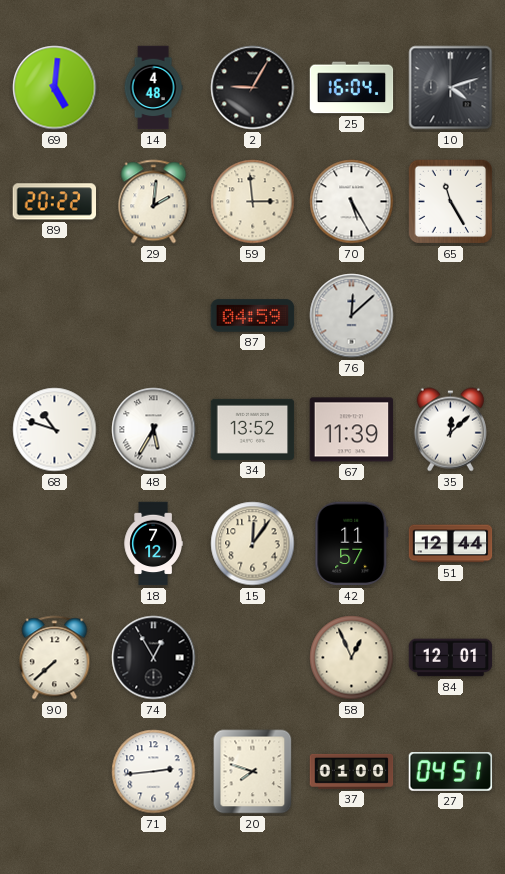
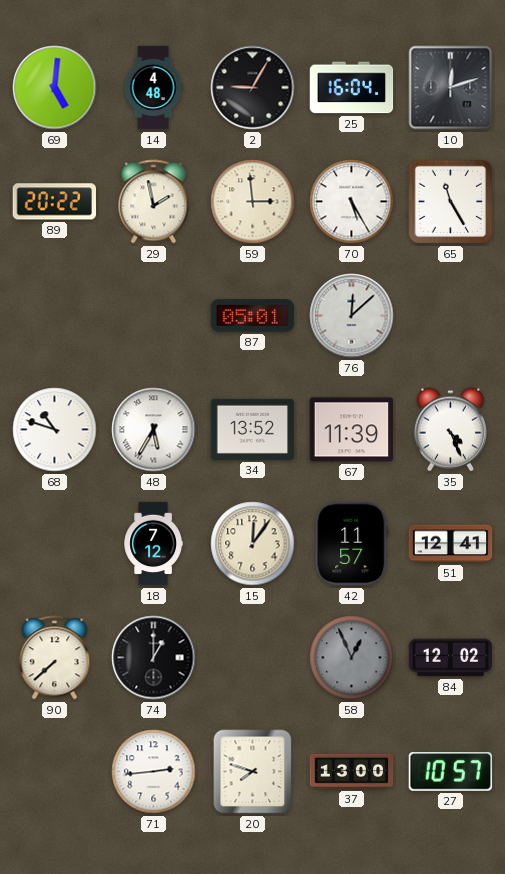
10: 4:12 -> 12:12
29: 2:01 -> 1:58
87: 04:59 -> 05:01
35: 12:08 -> 4:26
51: 12:44 -> 12:41
74: 12:55 -> 1:00
58 dial: cream -> grey
84: 12:01 -> 12:02
37: 01:00 -> 13:00
27: 04:51 -> 10:57
